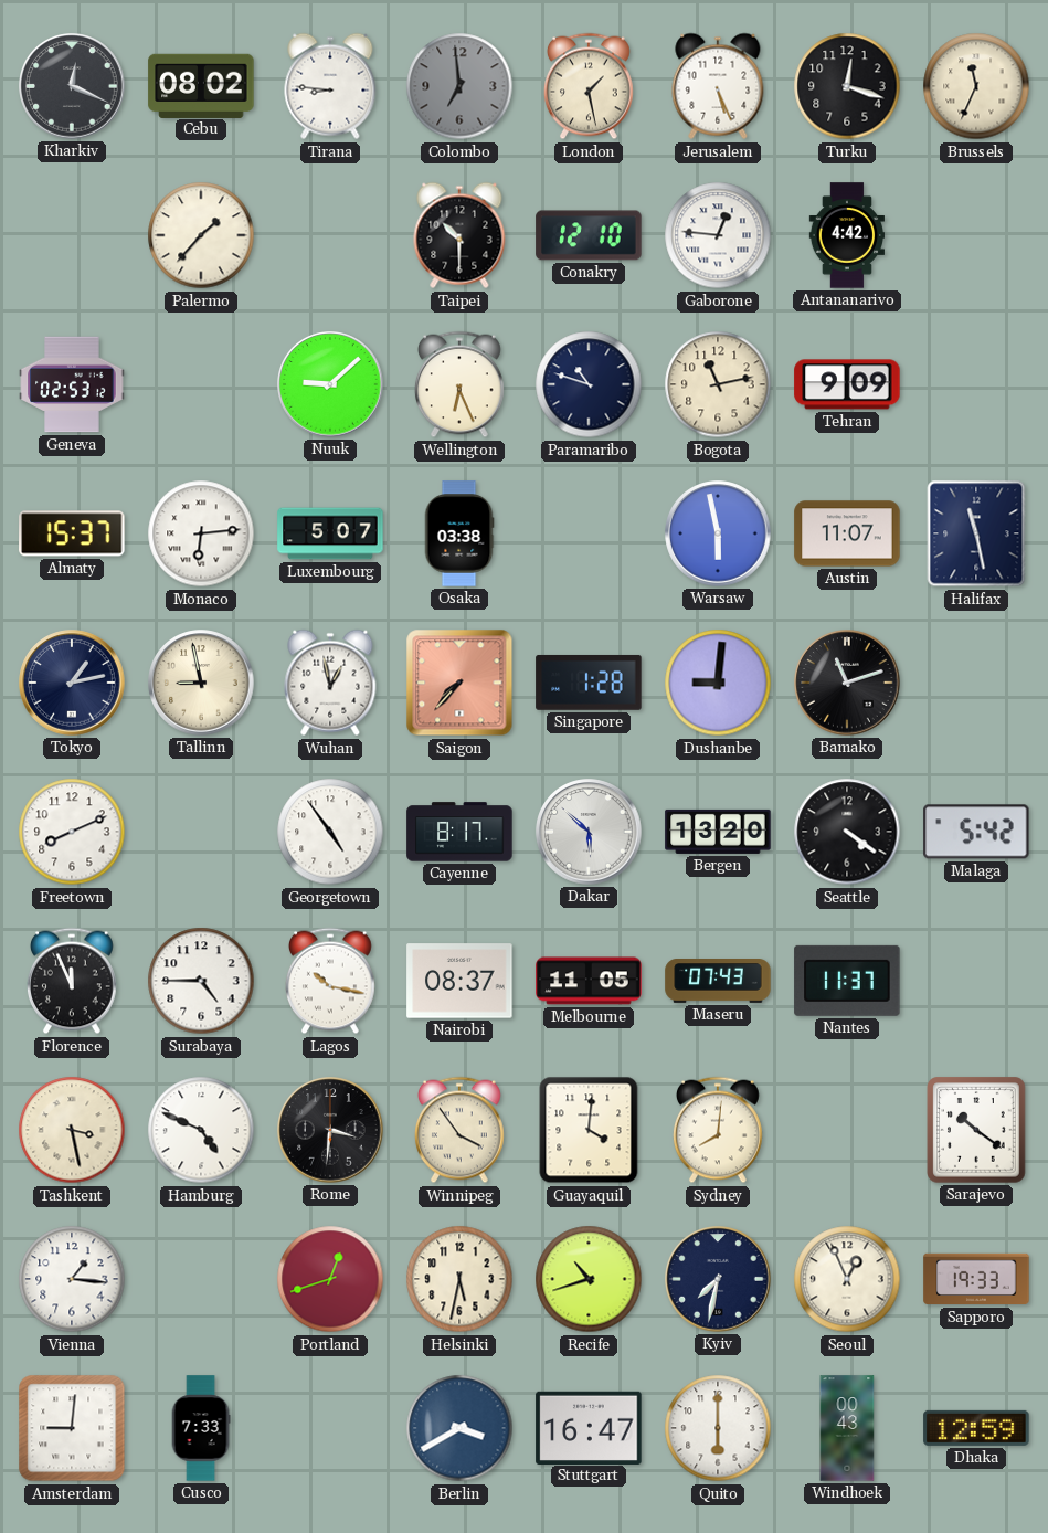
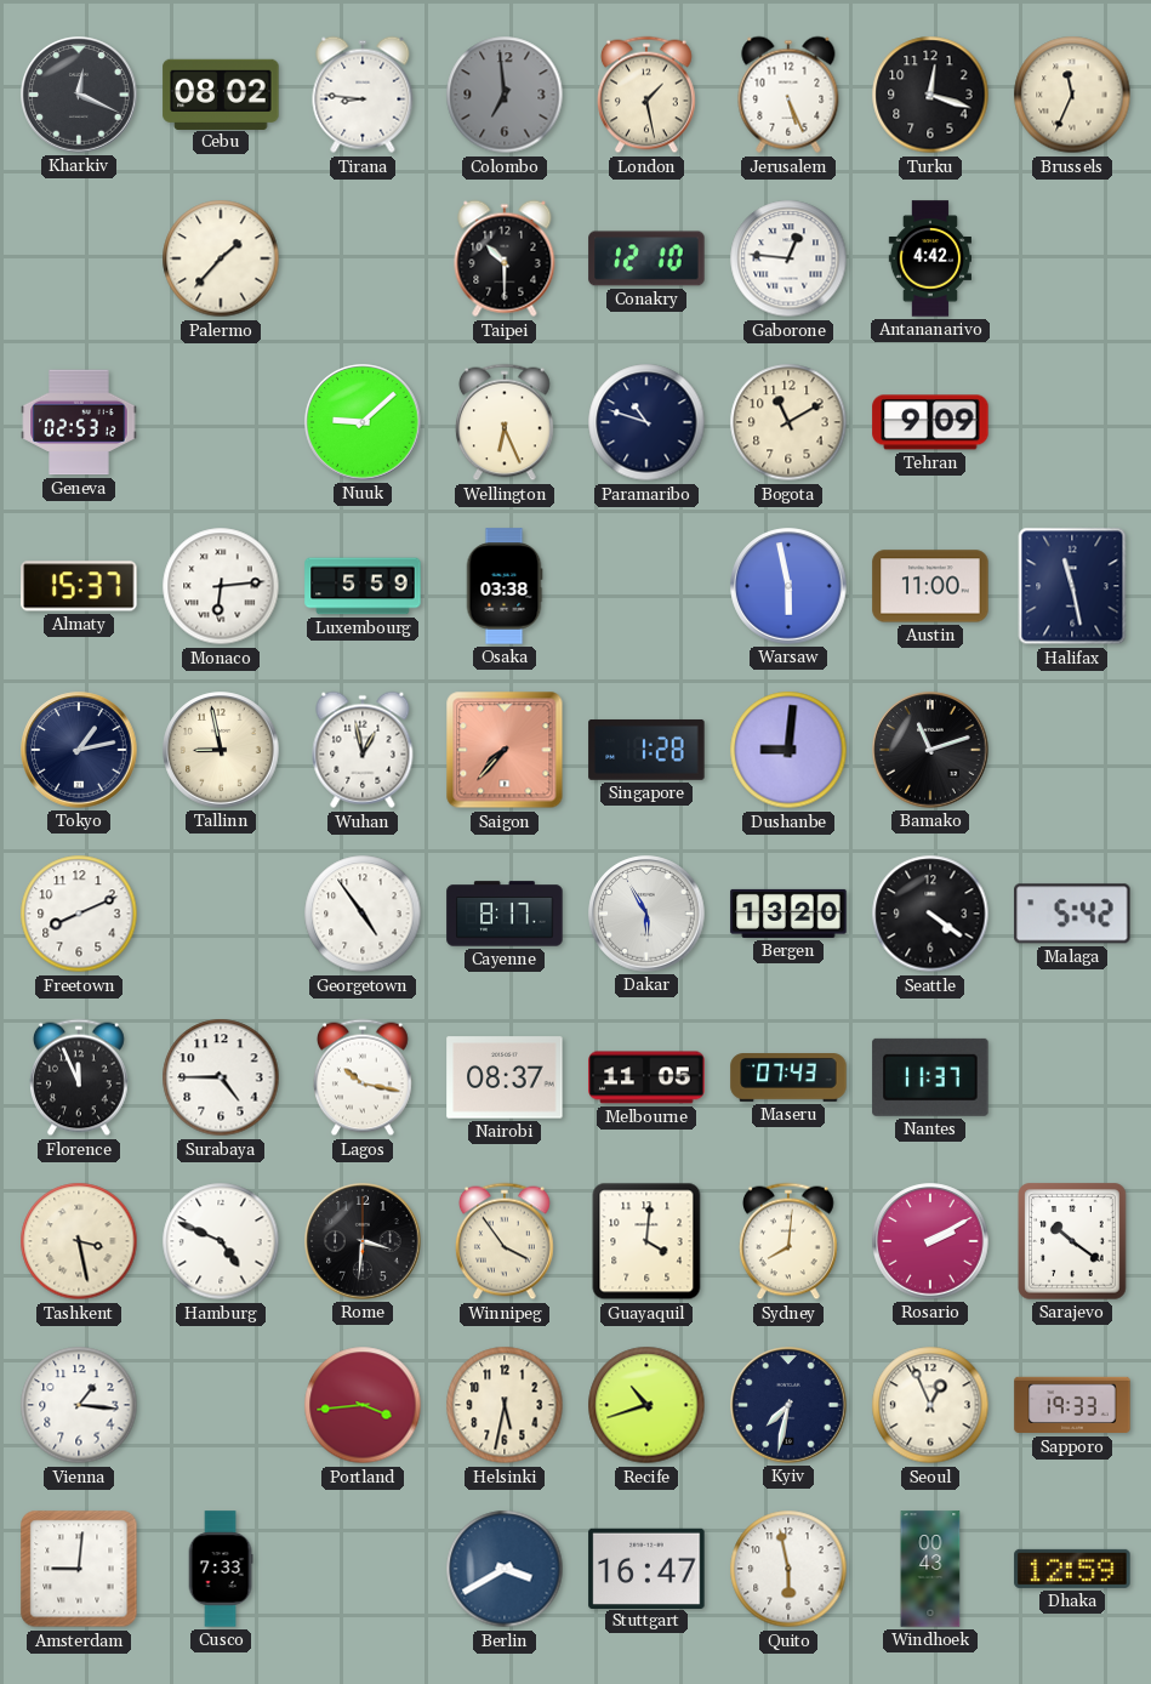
Bogota: 11:13 -> 11:10
Luxembourg: 5:07 -> 5:59
Austin: 11:07 -> 11:00
Dakar: 5:52 -> 5:55
Rosario: none -> 2:10
Portland: 12:42 -> 3:44
Quito: 6:00 -> 5:58
